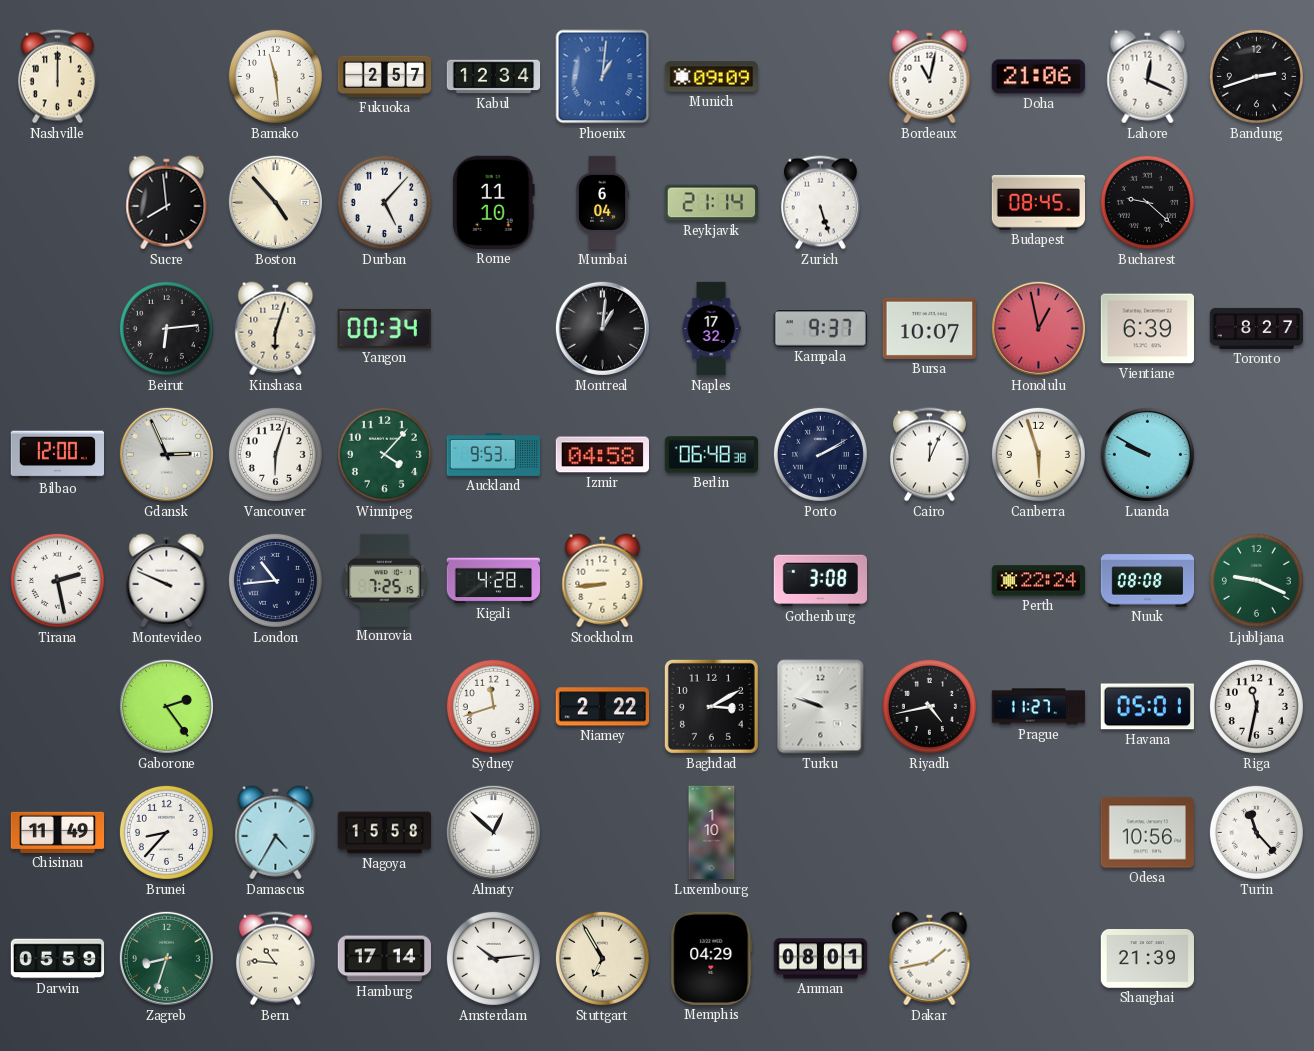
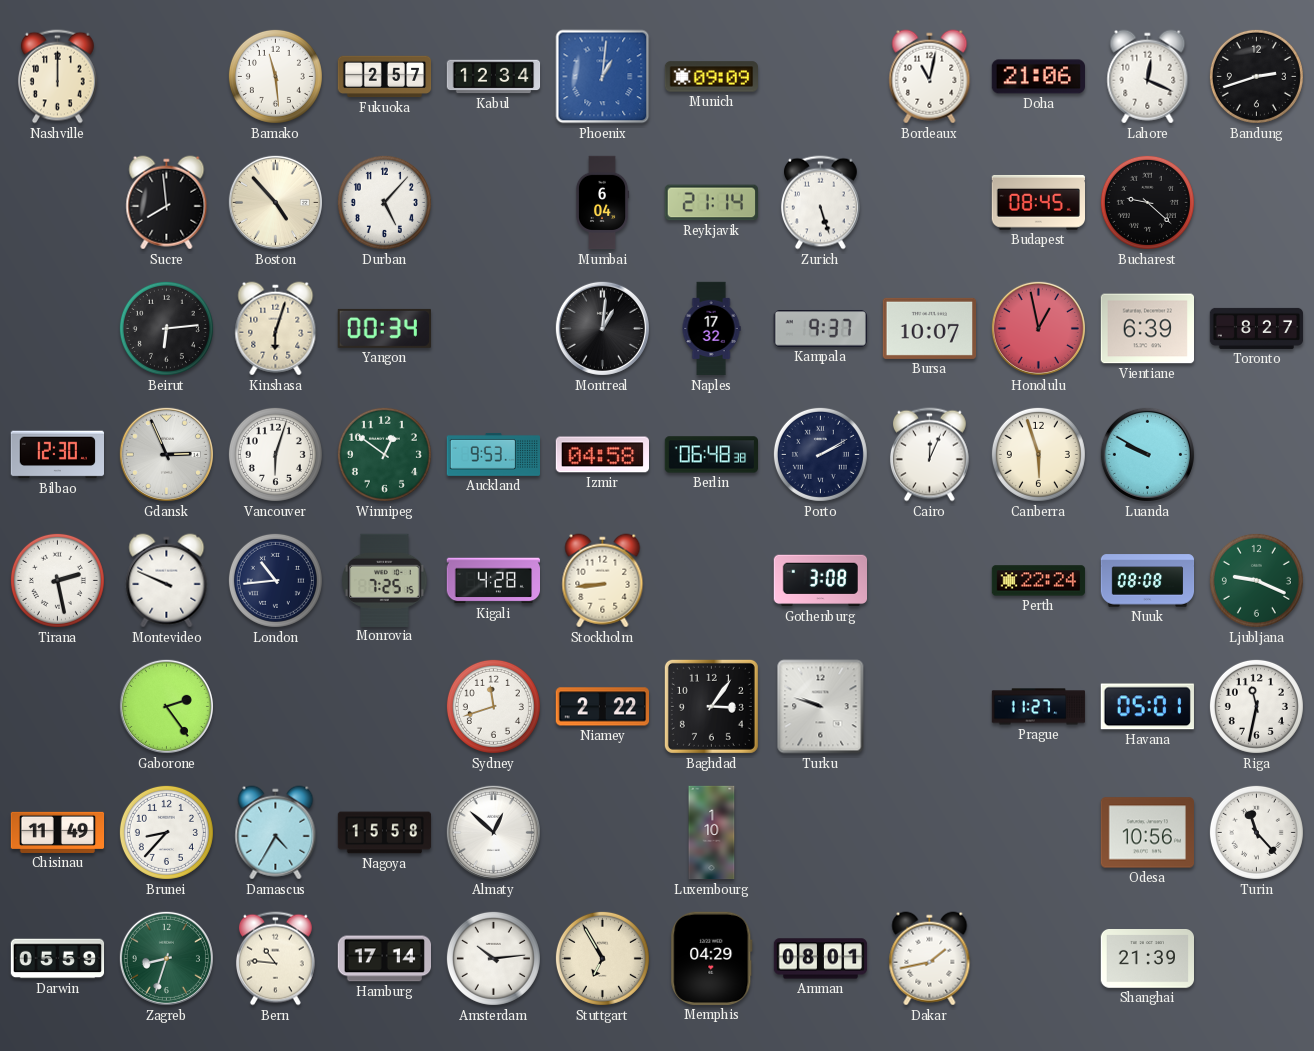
Rome: 11:10 -> none
Bilbao: 12:00 -> 12:30
Winnipeg: 4:07 -> 12:51
Baghdad: 3:10 -> 3:06
Riyadh: 4:43 -> none
